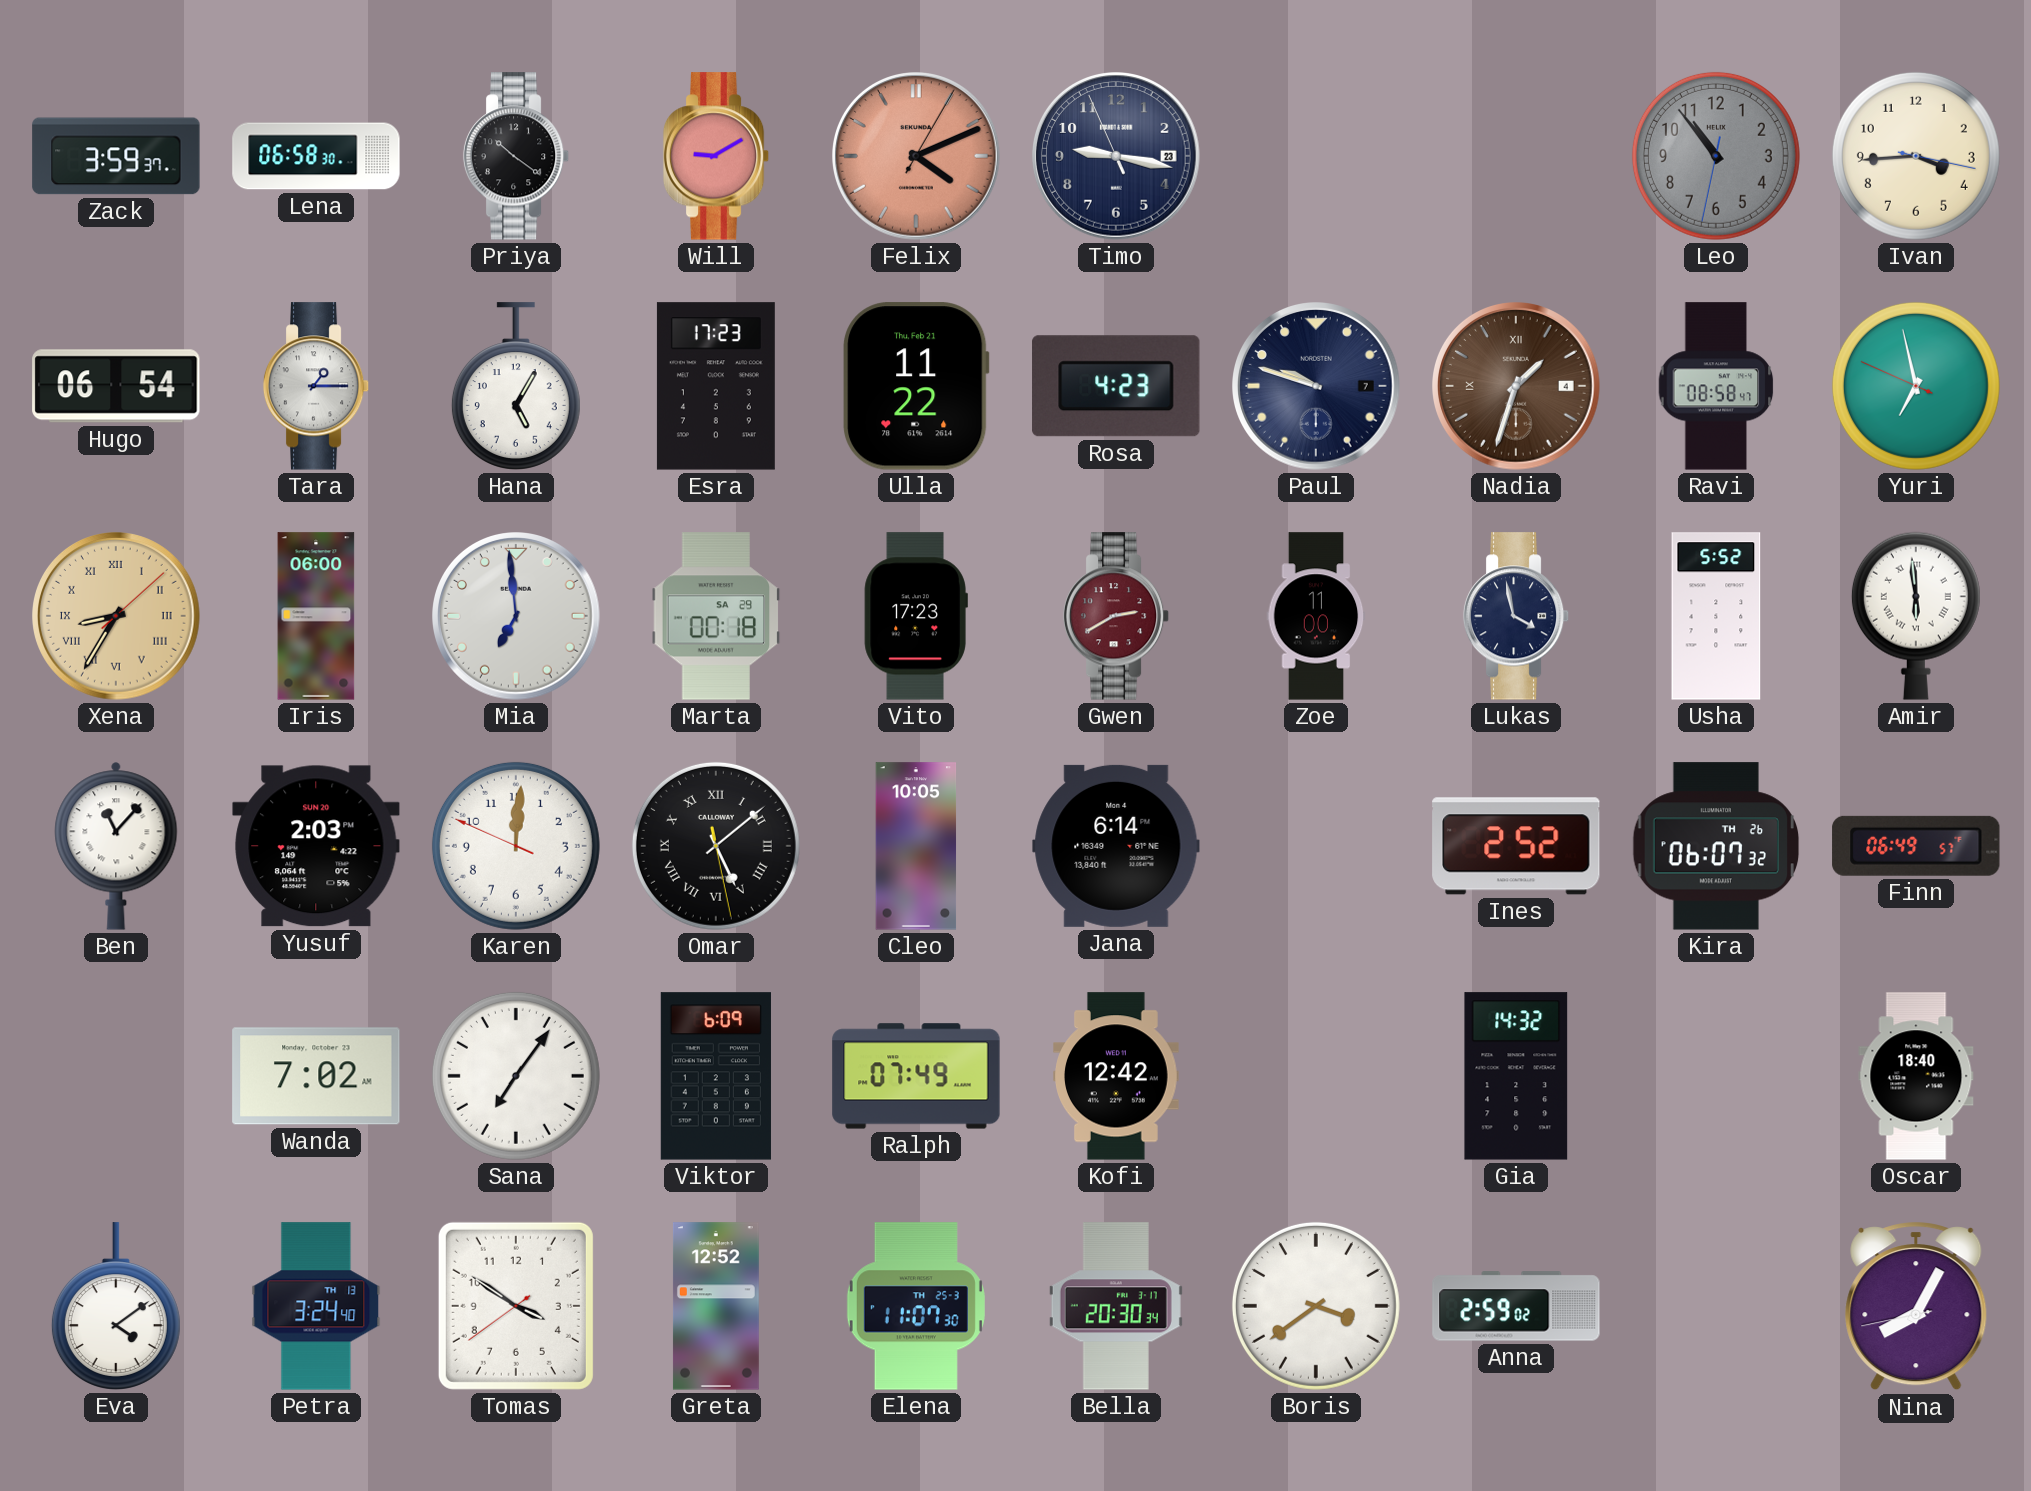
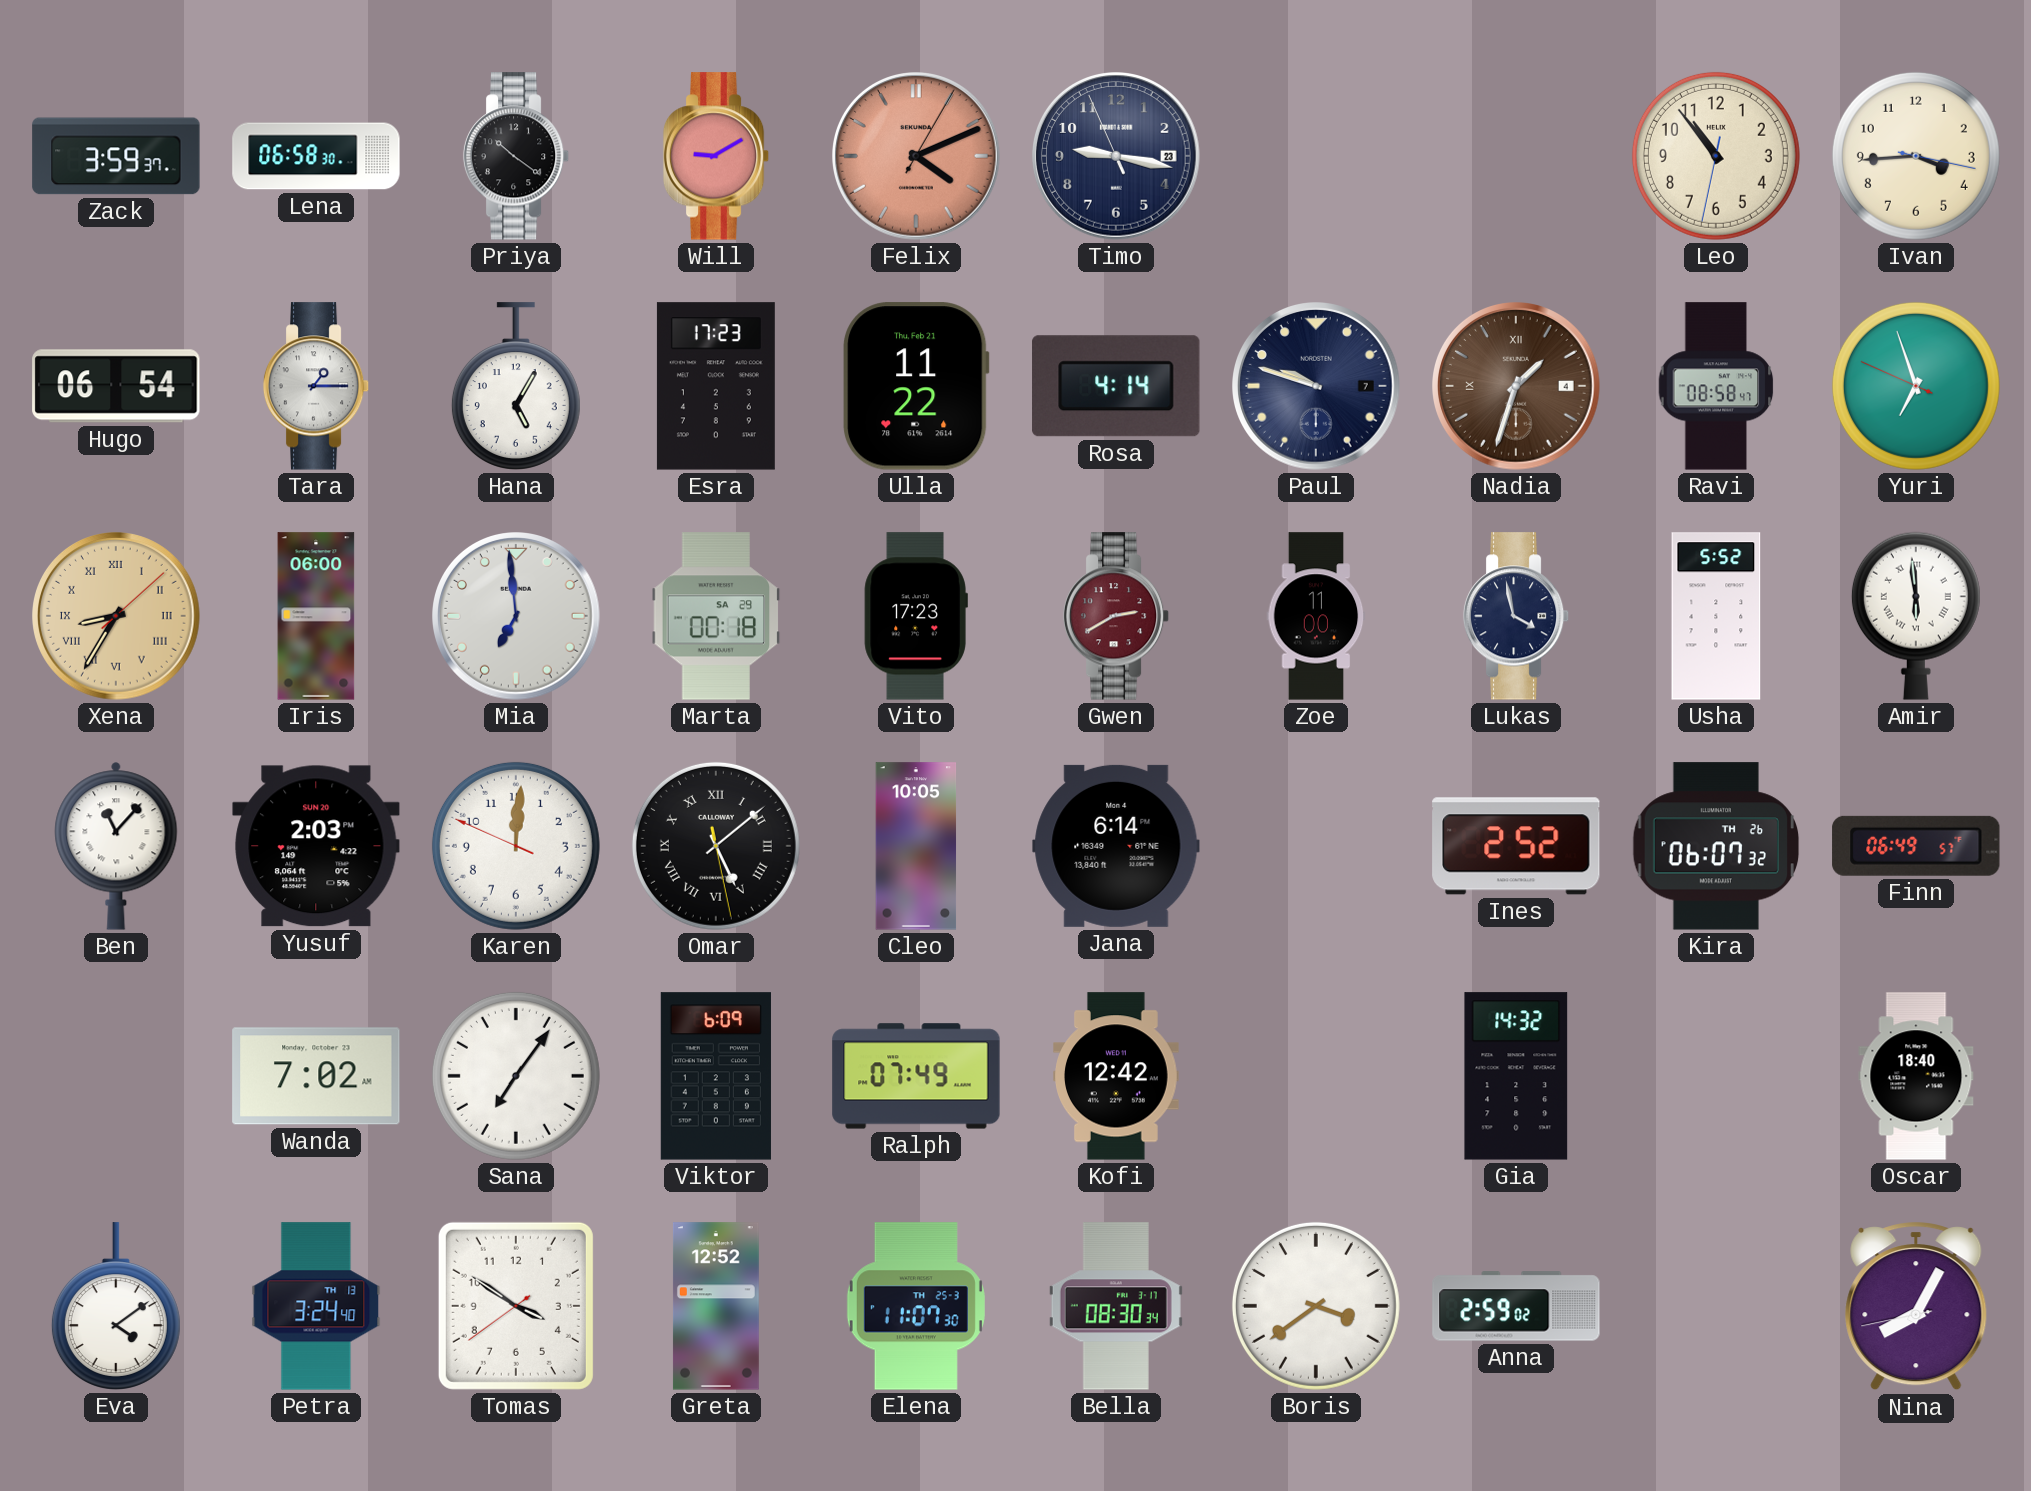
Leo dial: grey -> cream
Rosa: 4:23 -> 4:14
Yuri: 6:57 -> 6:56
Bella: 20:30 -> 08:30
